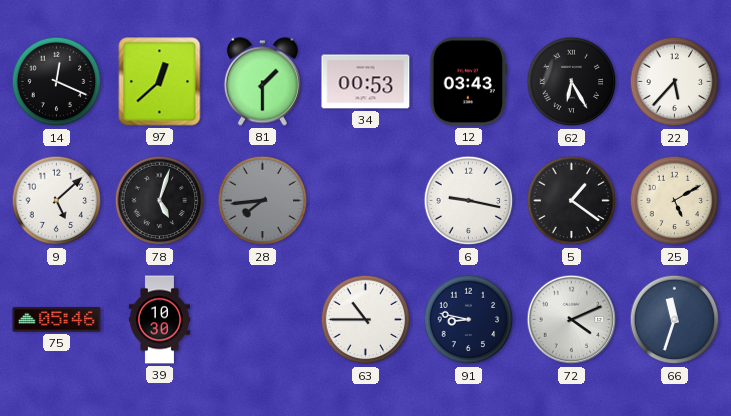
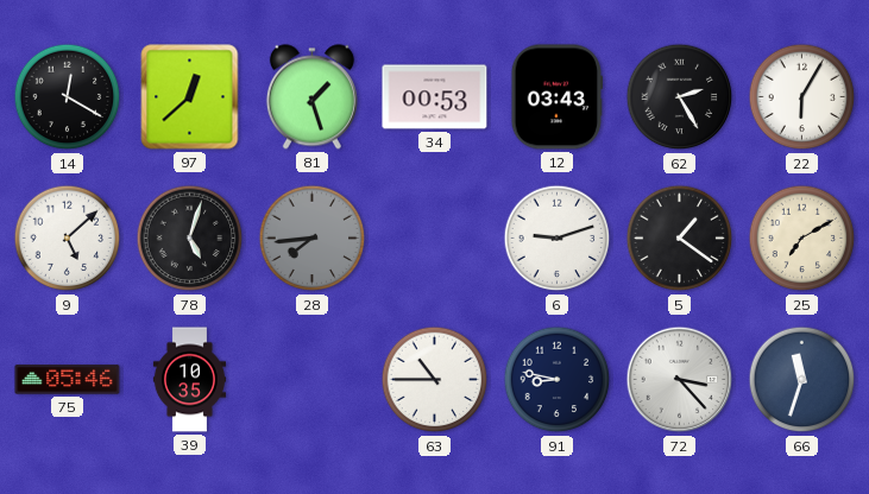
14: 12:19 -> 12:20
81: 1:30 -> 1:27
62: 6:25 -> 2:25
22: 5:37 -> 6:05
6: 9:17 -> 9:12
25: 5:10 -> 7:10
39: 10:30 -> 10:35
72: 4:11 -> 3:23
